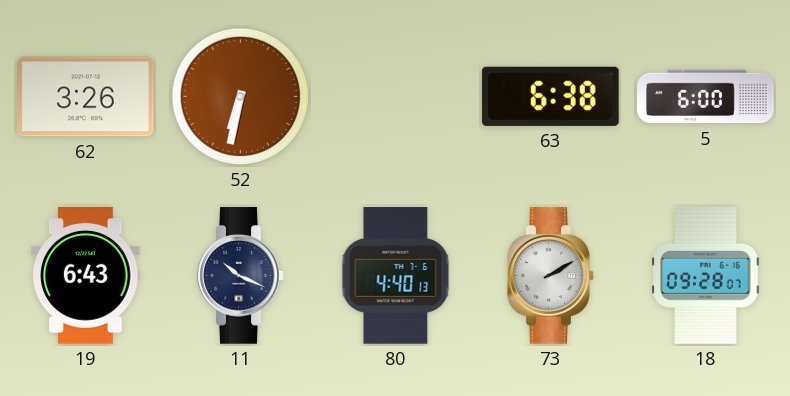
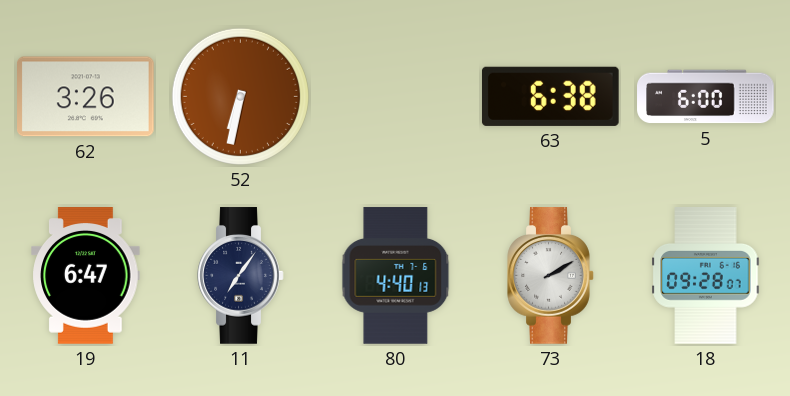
19: 6:43 -> 6:47
11: 10:19 -> 7:06
